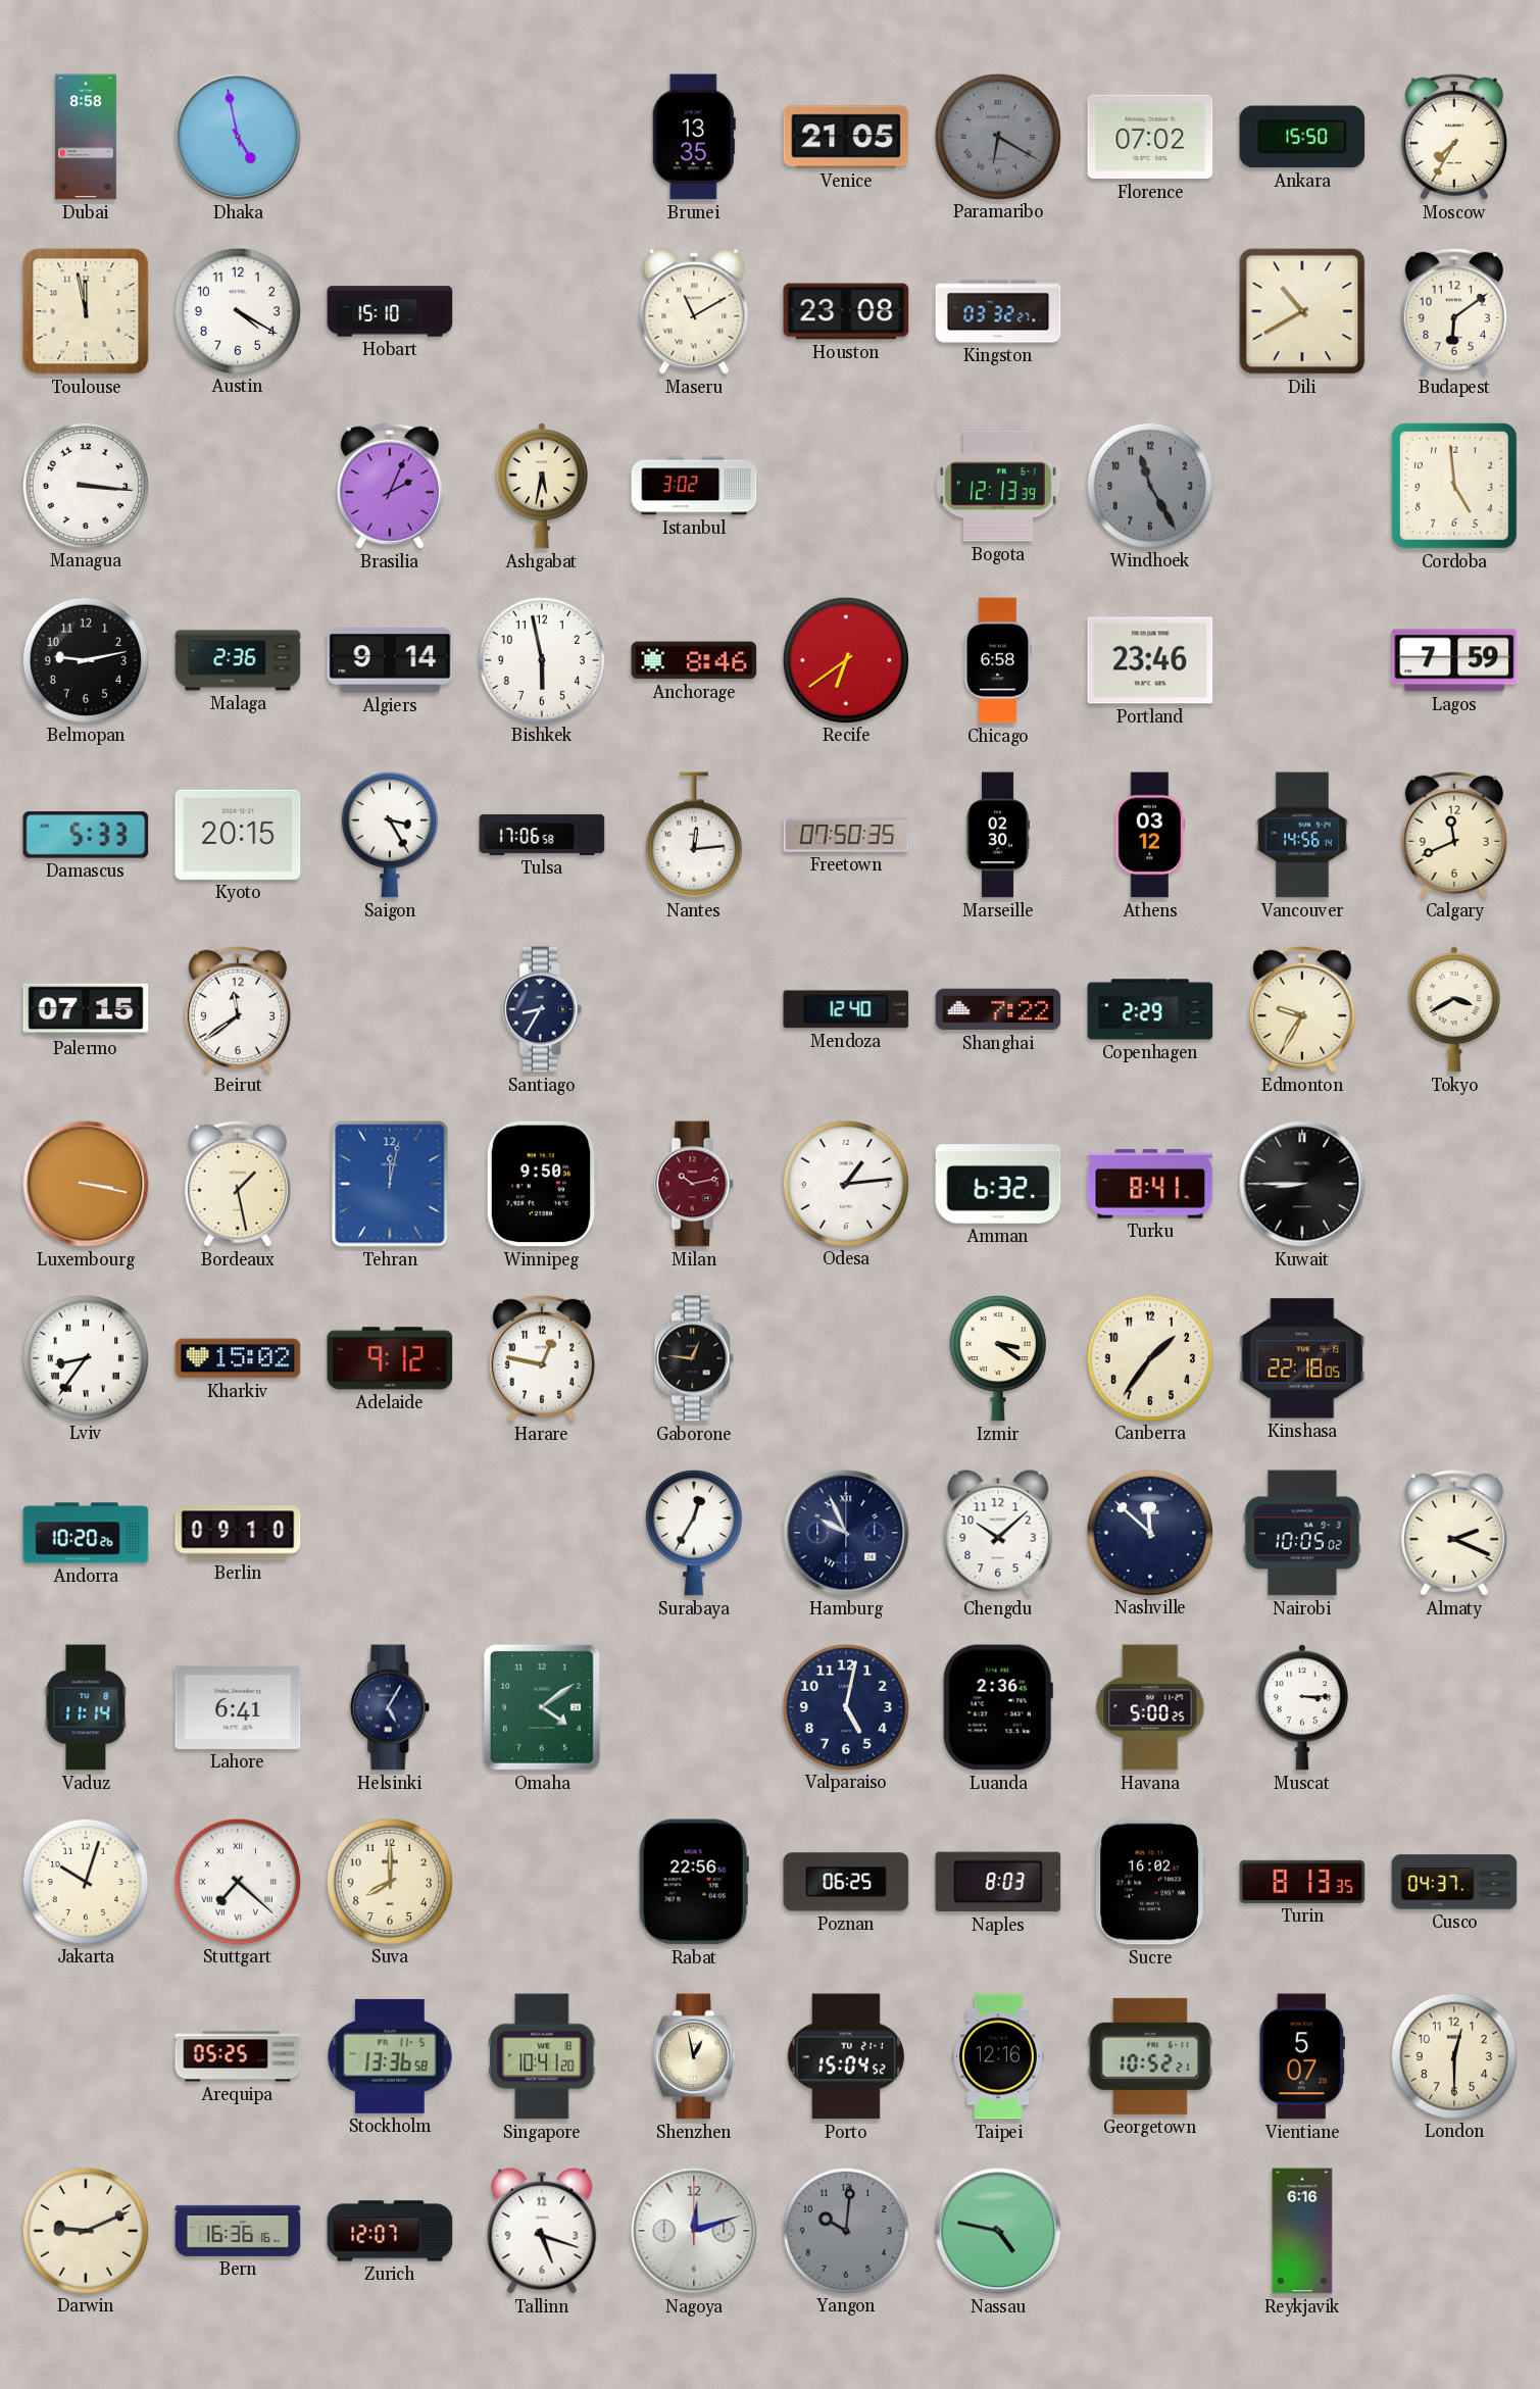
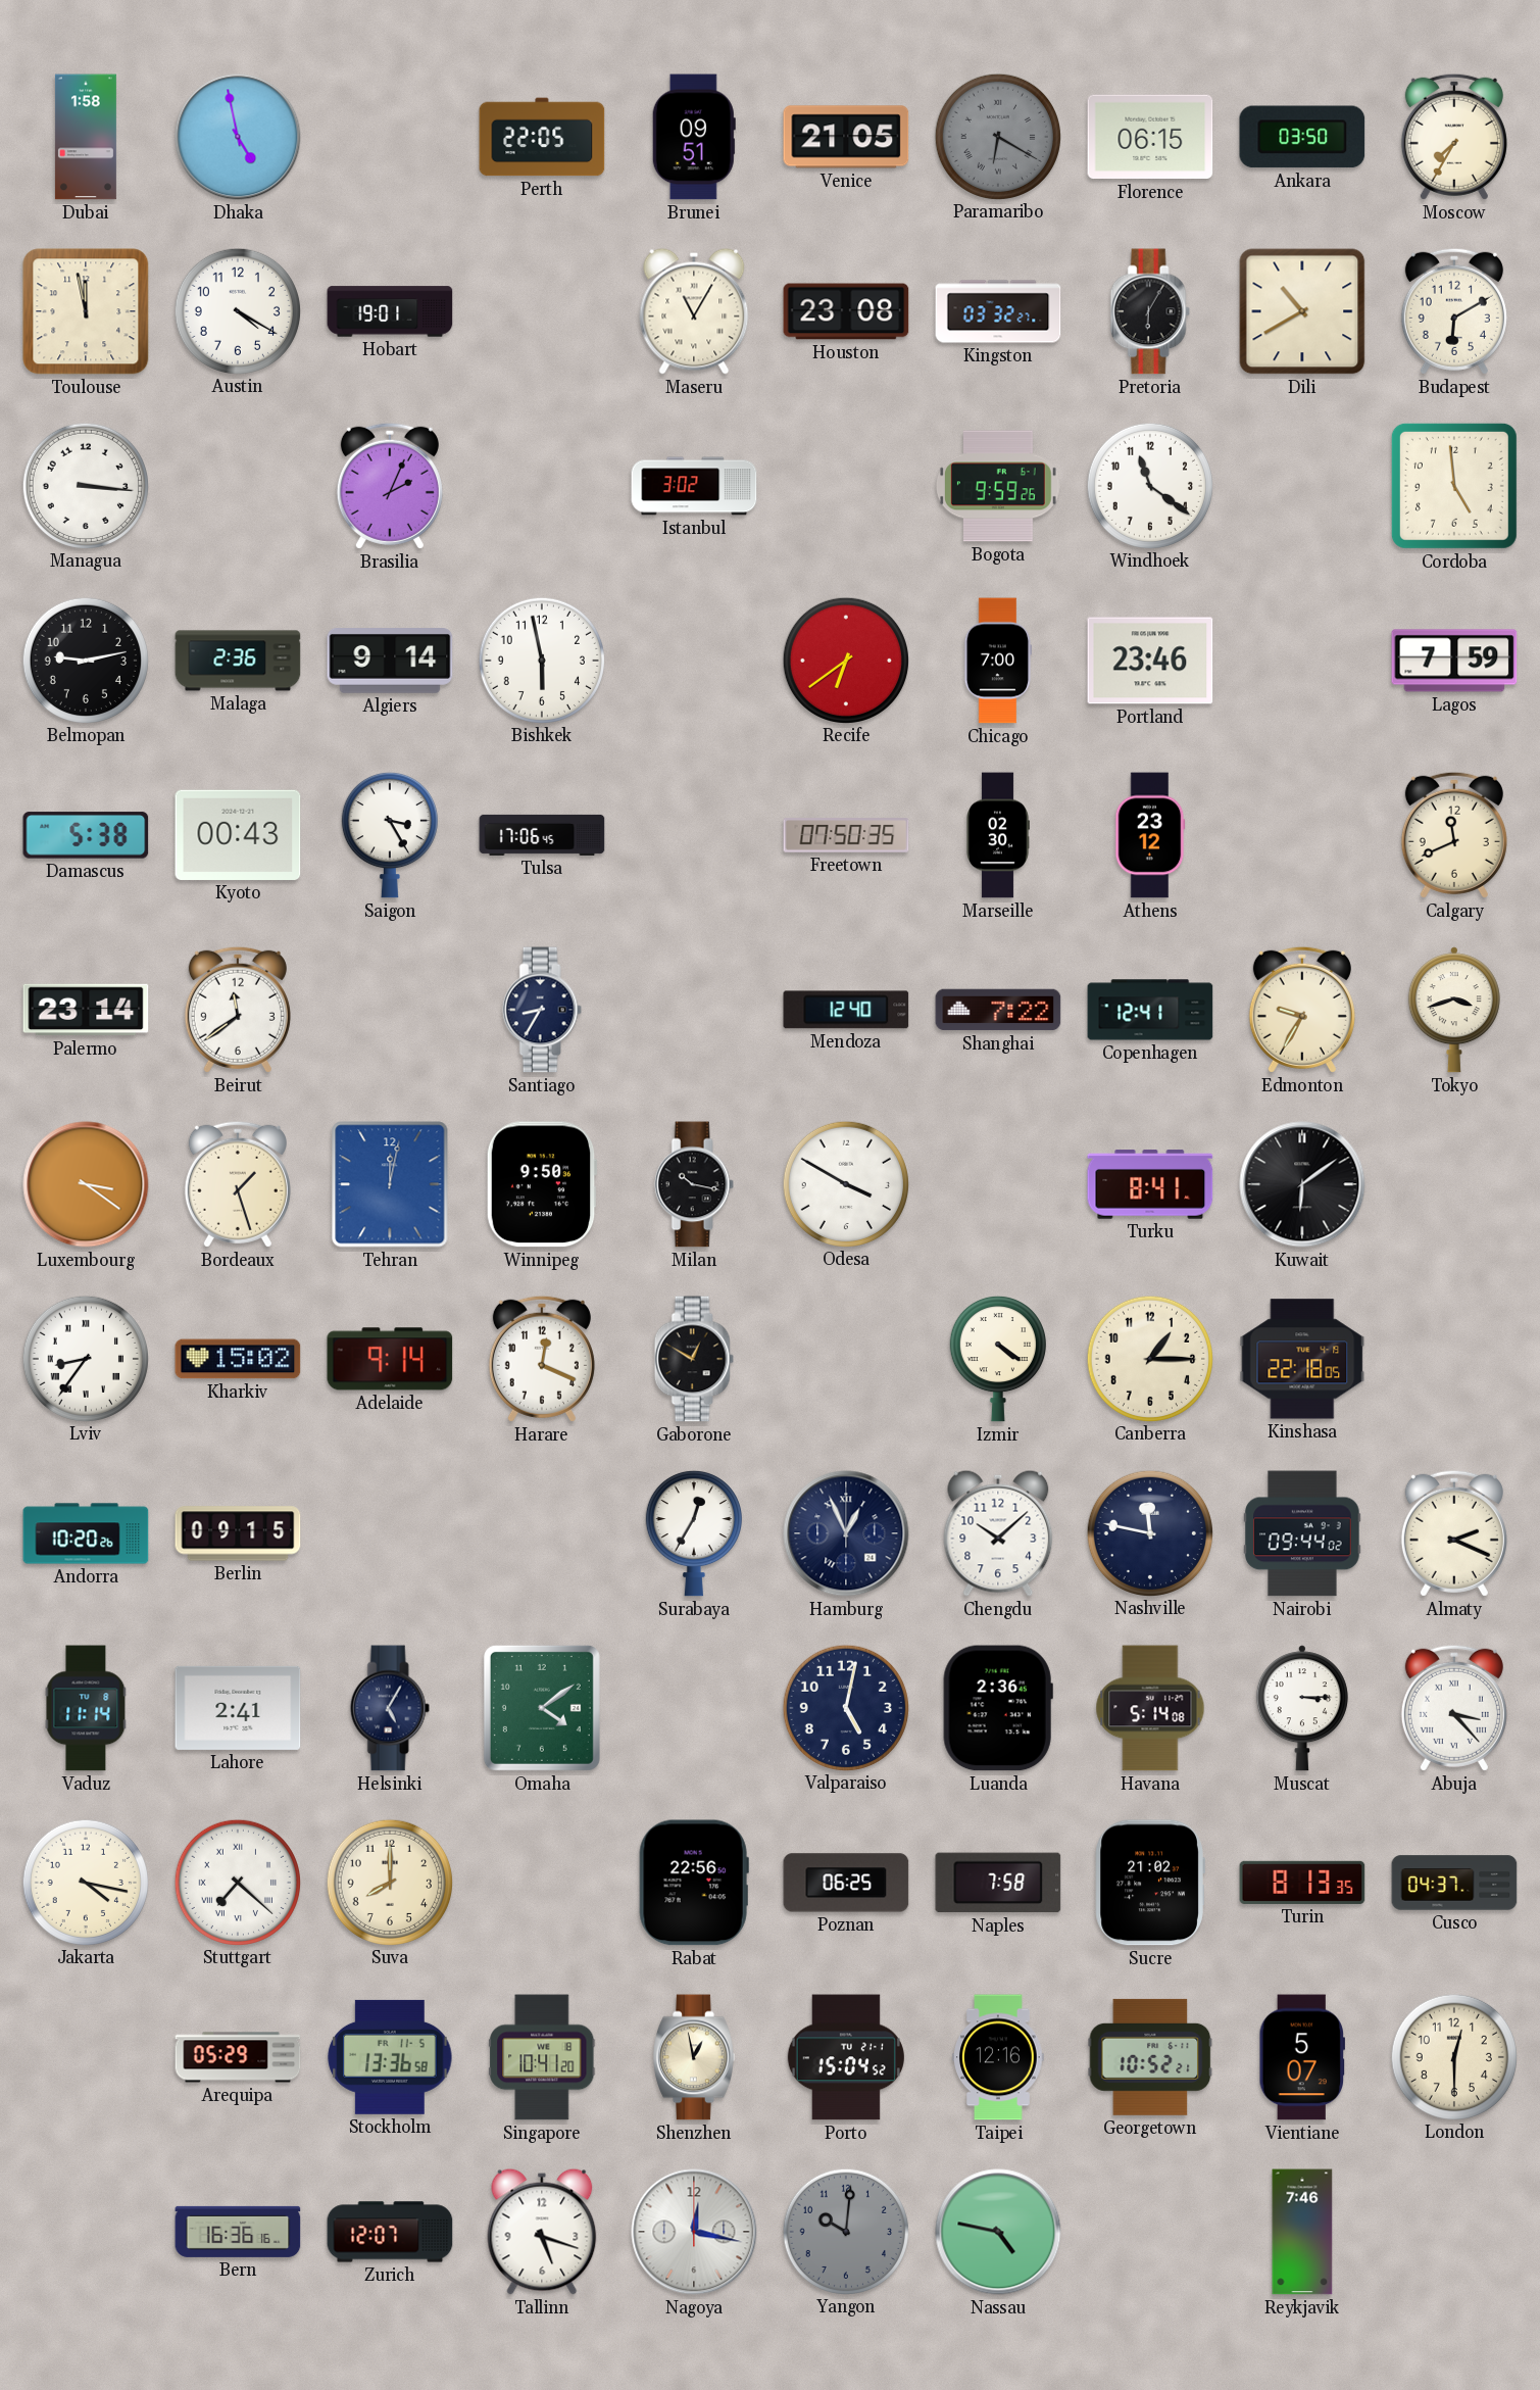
Dubai: 8:58 -> 1:58
Perth: none -> 22:05
Brunei: 13:35 -> 09:51
Florence: 07:02 -> 06:15
Ankara: 15:50 -> 03:50
Hobart: 15:10 -> 19:01
Maseru: 11:10 -> 11:05
Pretoria: none -> 6:05
Budapest: 6:09 -> 6:10
Ashgabat: 5:32 -> none
Bogota: 12:13 -> 9:59
Windhoek: 11:25 -> 11:21
Windhoek dial: grey -> white
Anchorage: 8:46 -> none
Chicago: 6:58 -> 7:00
Damascus: 5:33 -> 5:38
Kyoto: 20:15 -> 00:43
Tulsa: 17:06:58 -> 17:06:45
Nantes: 12:14 -> none
Athens: 03:12 -> 23:12
Vancouver: 14:56 -> none
Palermo: 07:15 -> 23:14
Copenhagen: 2:29 -> 12:41
Tokyo: 3:40 -> 3:42
Luxembourg: 3:17 -> 3:21
Bordeaux: 1:28 -> 1:27
Milan: 10:13 -> 10:17
Milan dial: burgundy -> black
Odesa: 1:14 -> 3:50
Amman: 6:32 -> none
Kuwait: 8:45 -> 6:09
Adelaide: 9:12 -> 9:14
Harare: 12:47 -> 12:19
Gaborone: 12:46 -> 12:50
Izmir: 3:21 -> 4:21
Canberra: 1:36 -> 1:15
Berlin: 09:10 -> 09:15
Hamburg: 9:56 -> 12:56
Nashville: 11:52 -> 11:47
Nairobi: 10:05 -> 09:44
Lahore: 6:41 -> 2:41
Havana: 5:00 -> 5:14
Abuja: none -> 3:23
Jakarta: 10:03 -> 4:17
Naples: 8:03 -> 7:58
Sucre: 16:02 -> 21:02
Arequipa: 05:25 -> 05:29
Darwin: 9:11 -> none
Nagoya: 12:12 -> 12:17
Reykjavik: 6:16 -> 7:46
